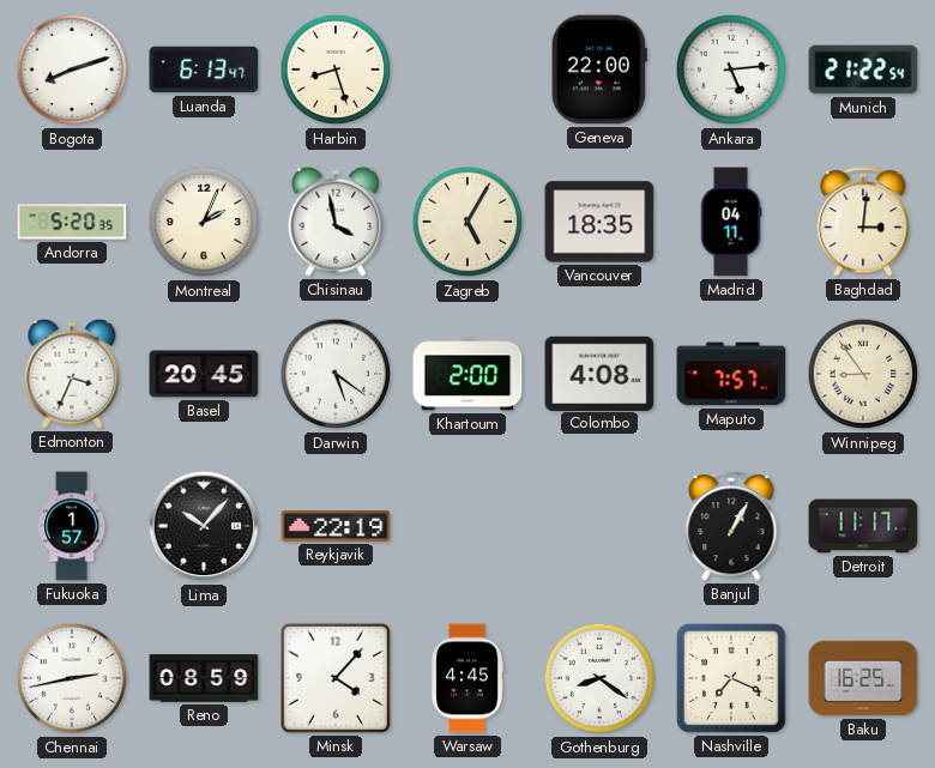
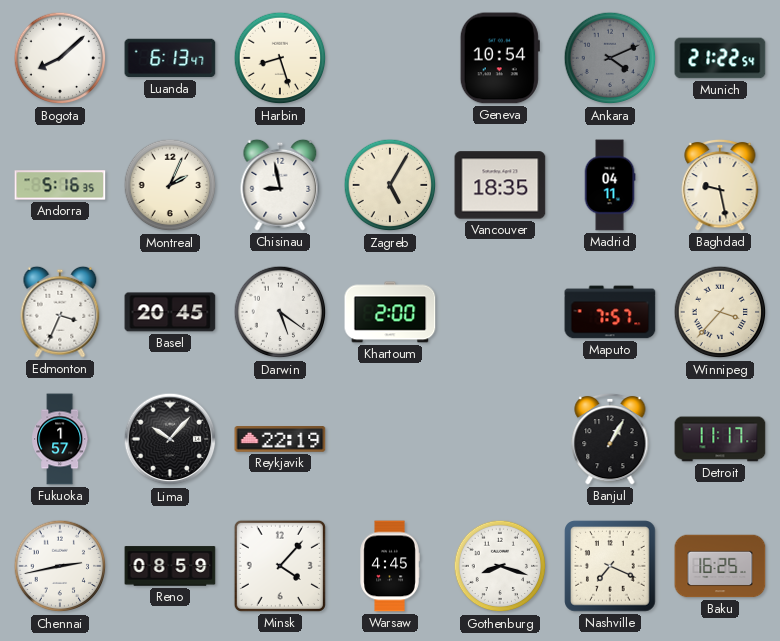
Bogota: 8:12 -> 8:08
Geneva: 22:00 -> 10:54
Ankara: 5:14 -> 4:11
Ankara dial: white -> grey
Andorra: 5:20 -> 5:16
Chisinau: 3:58 -> 8:58
Baghdad: 3:01 -> 9:28
Colombo: 4:08 -> none
Winnipeg: 8:54 -> 3:37
Gothenburg: 8:21 -> 8:18
